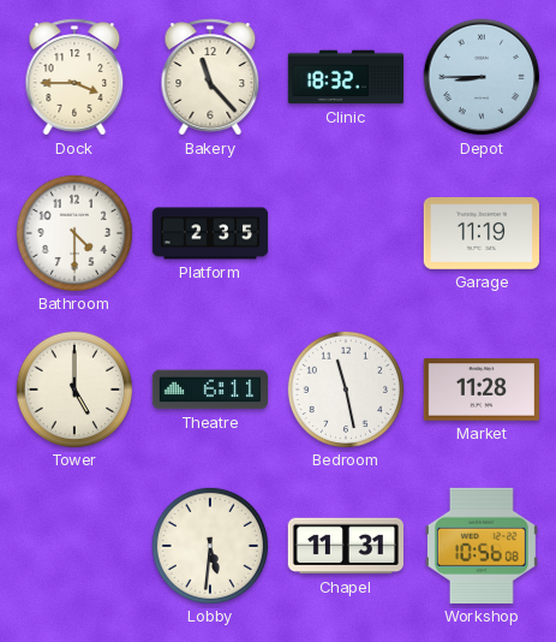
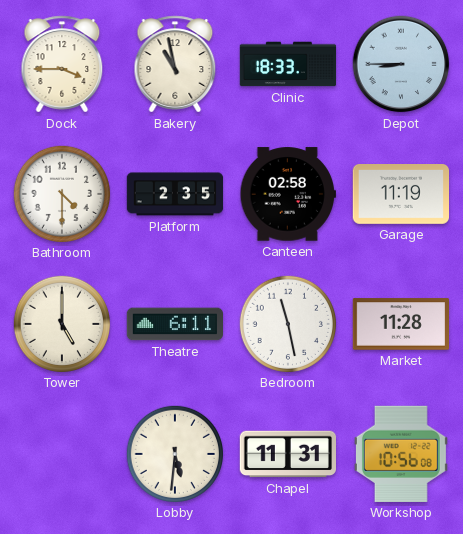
Bakery: 11:23 -> 10:58
Clinic: 18:32 -> 18:33
Canteen: none -> 02:58
